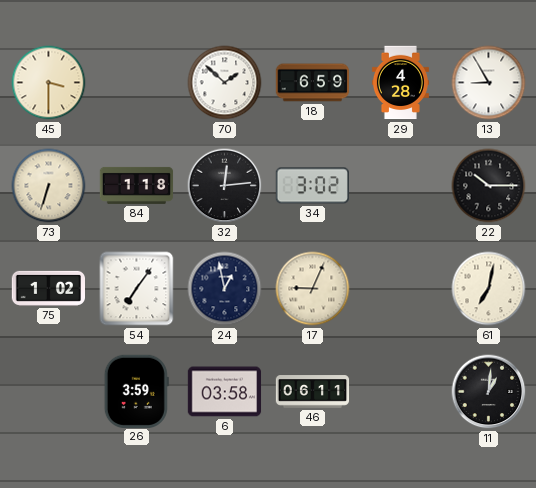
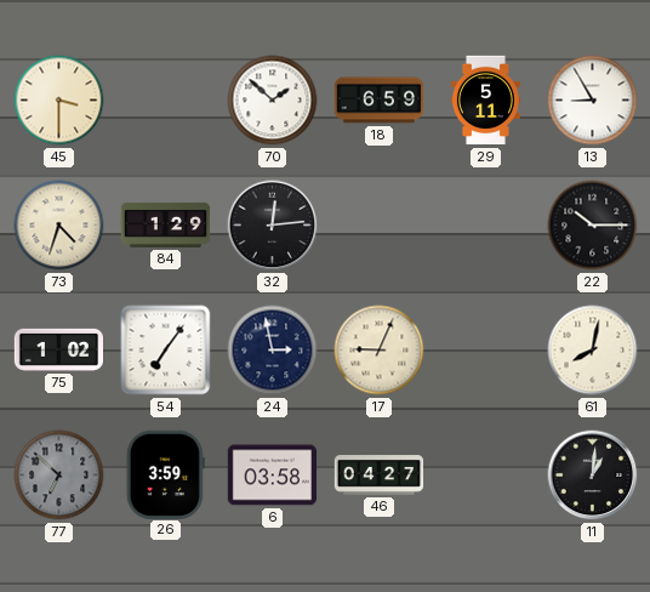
29: 4:28 -> 5:11
73: 6:33 -> 4:33
84: 1:18 -> 1:29
34: 3:02 -> none
24: 12:58 -> 2:58
61: 7:02 -> 8:02
77: none -> 6:52
46: 06:11 -> 04:27
